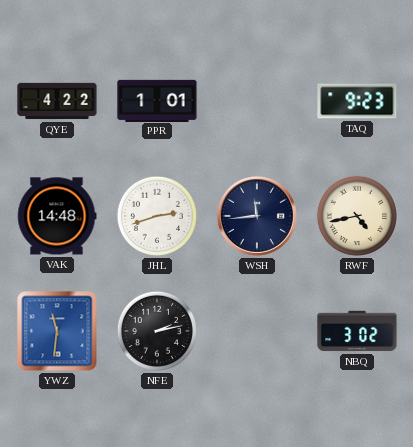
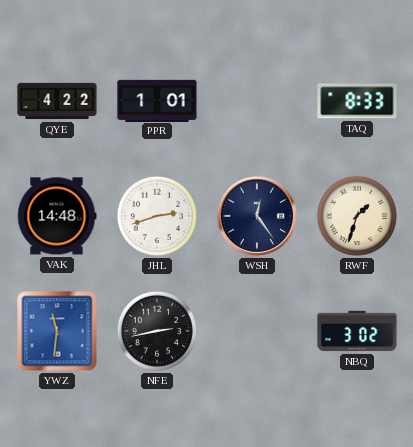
TAQ: 9:23 -> 8:33
WSH: 11:44 -> 12:24
RWF: 4:43 -> 1:33
NFE: 2:13 -> 2:43
